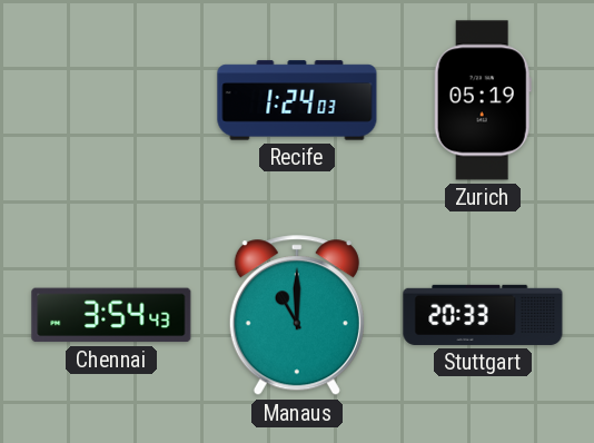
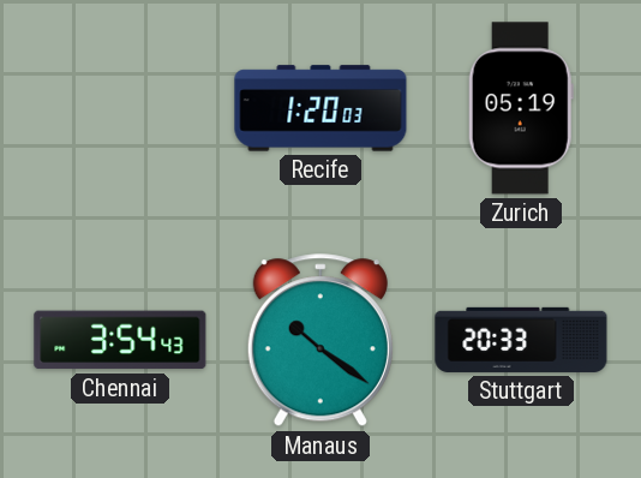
Recife: 1:24 -> 1:20
Manaus: 11:00 -> 10:21
